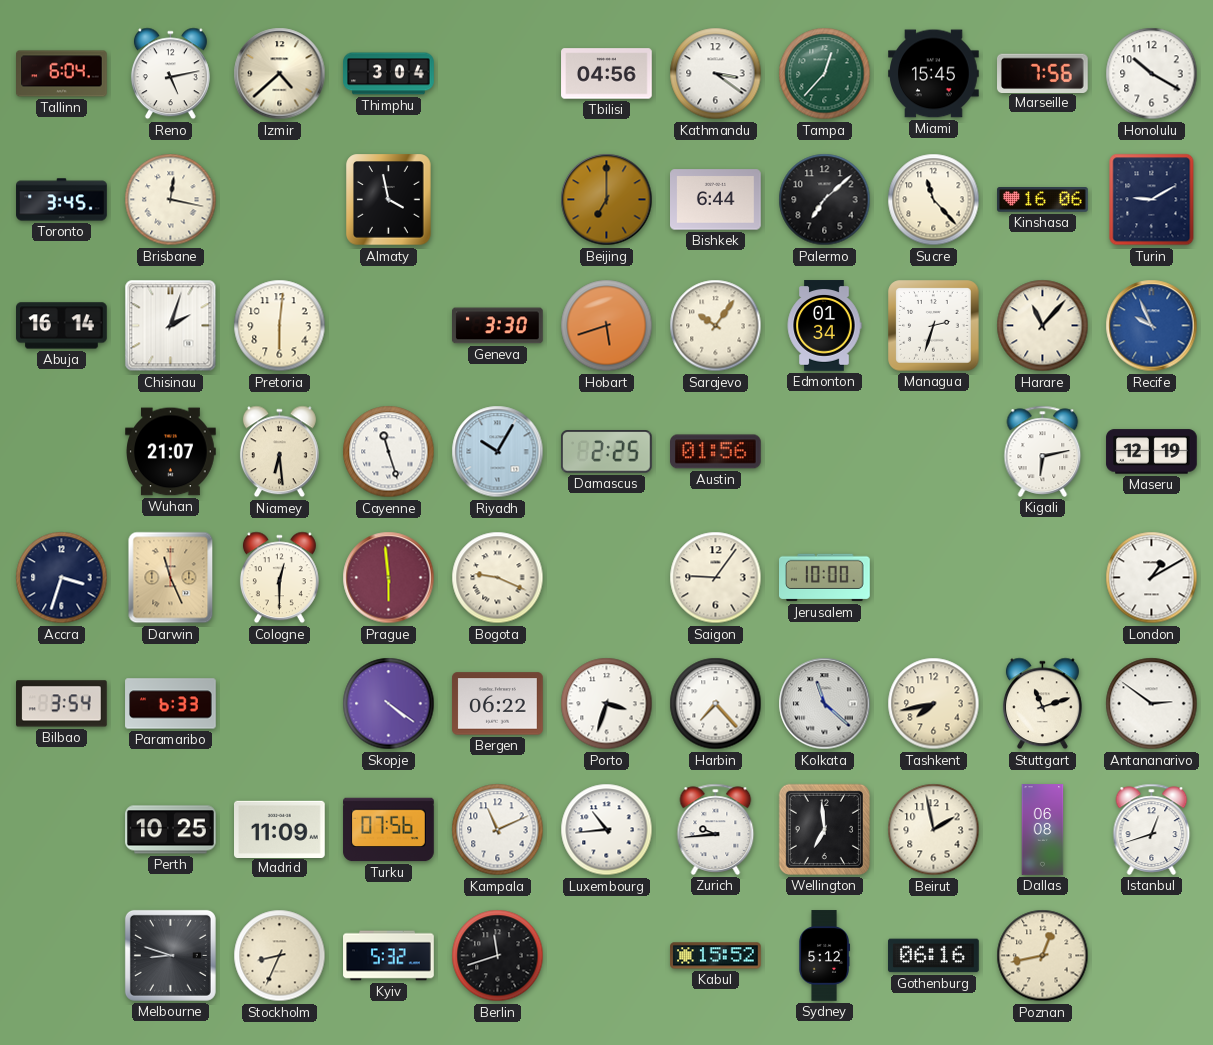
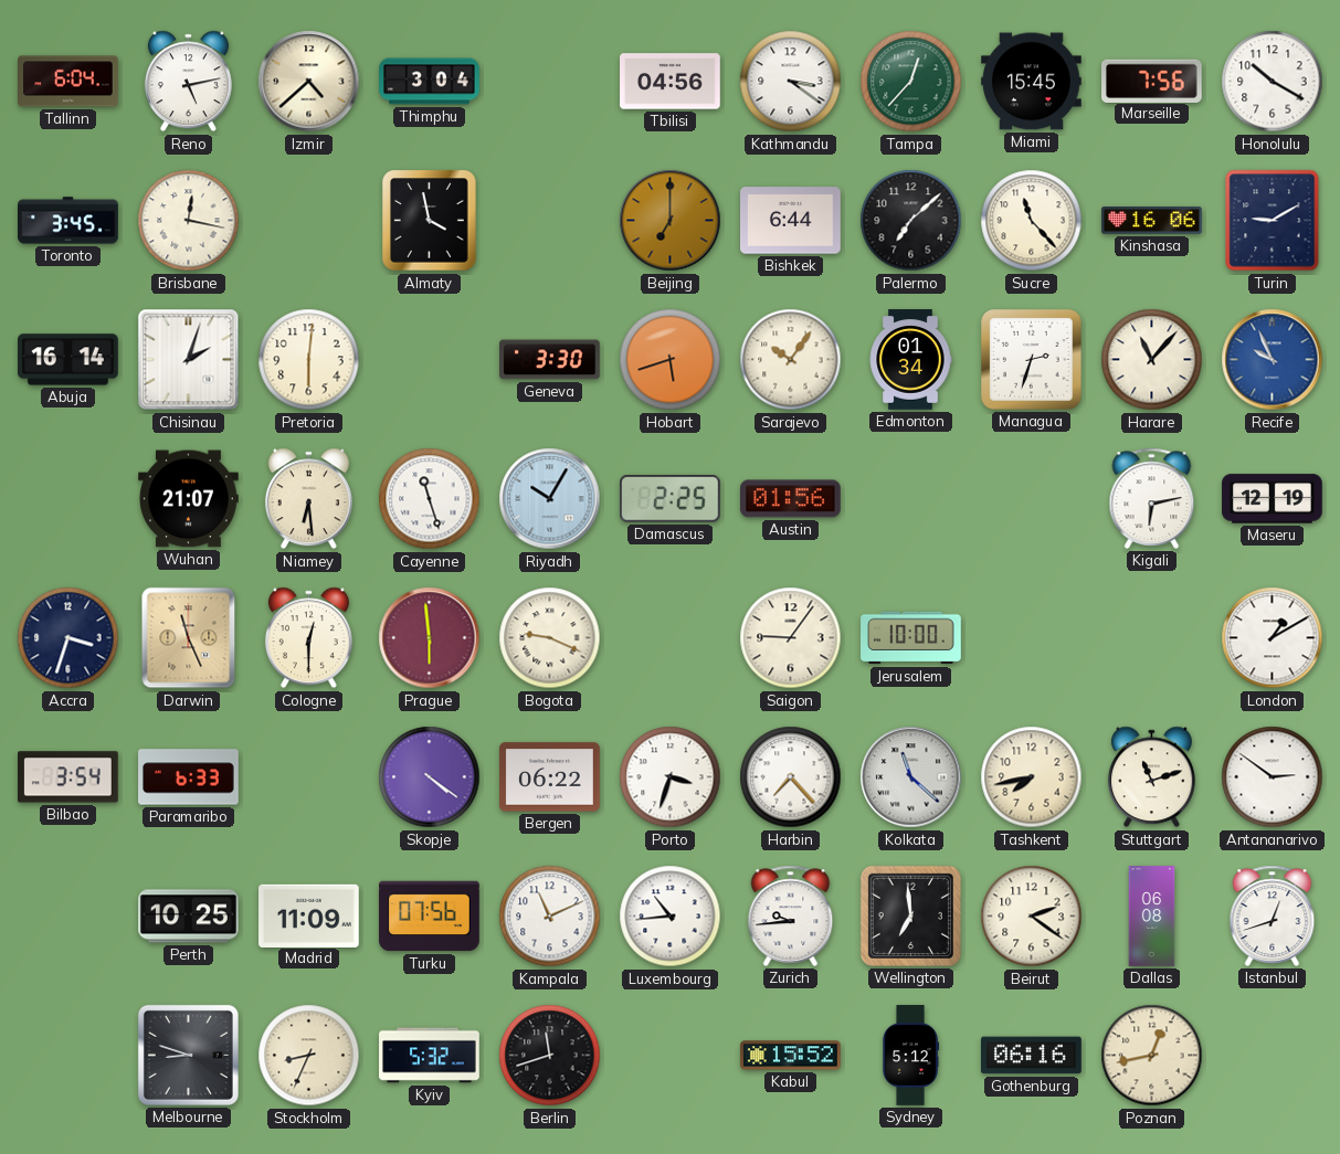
Beirut: 1:58 -> 2:21
